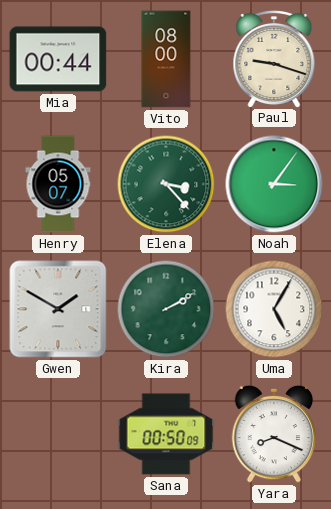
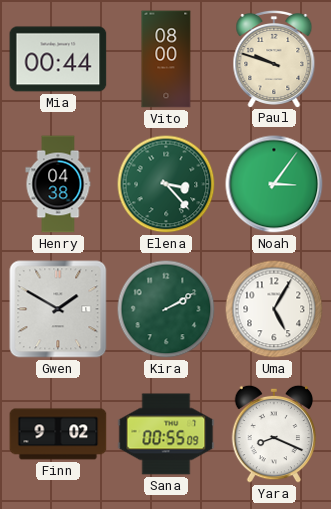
Paul: 9:18 -> 9:48
Henry: 05:07 -> 04:38
Finn: none -> 9:02
Sana: 00:50 -> 00:55
